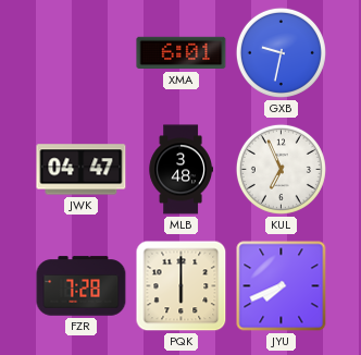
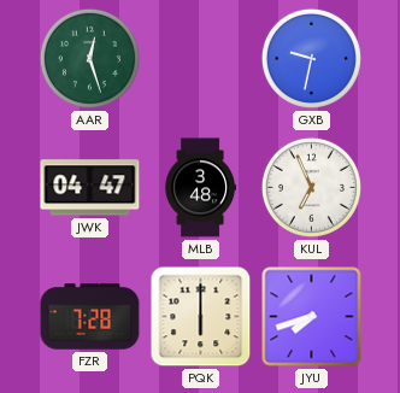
AAR: none -> 12:27
XMA: 6:01 -> none
JYU: 7:41 -> 7:42
